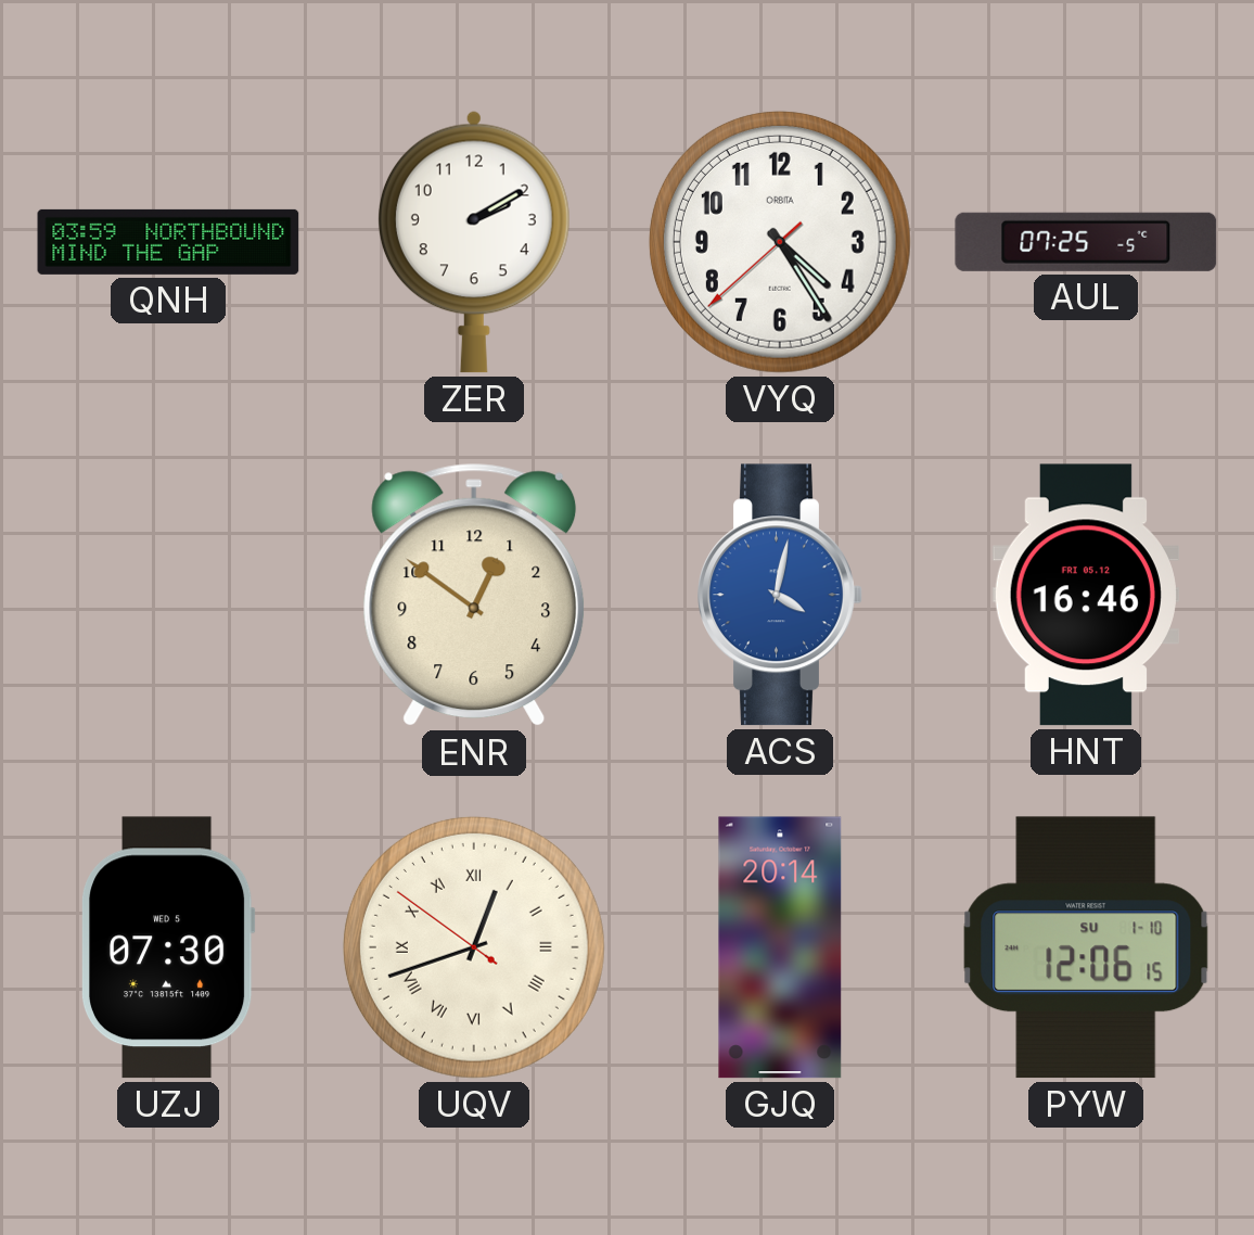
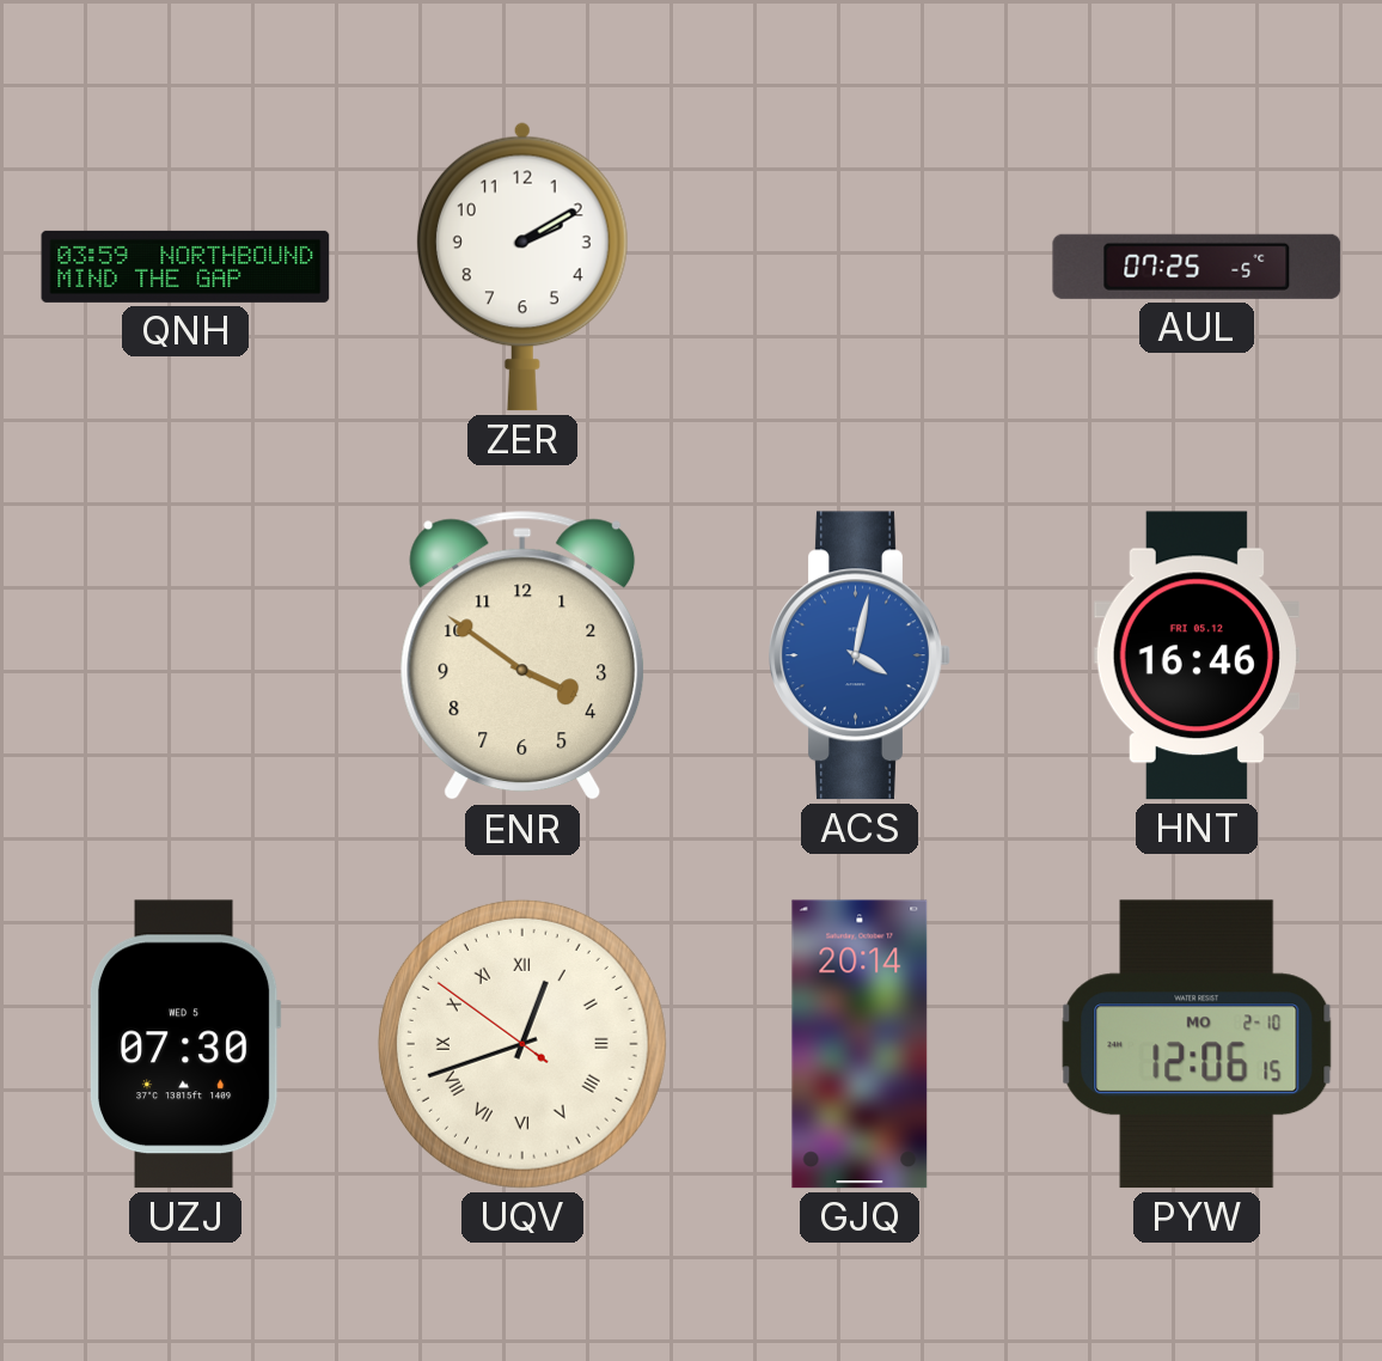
VYQ: 4:24 -> none
ENR: 12:51 -> 3:51
PYW date: SU 1-10 -> MO 2-10
